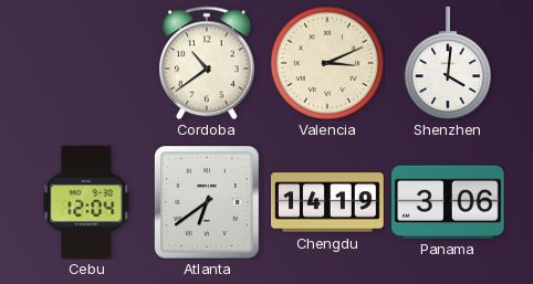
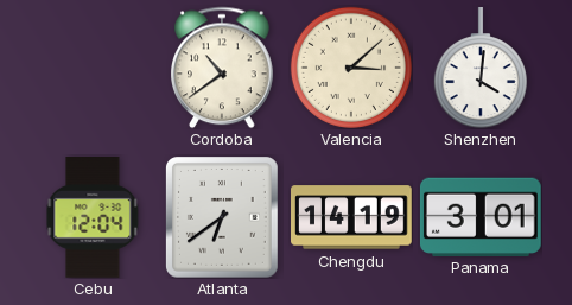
Valencia: 3:11 -> 3:08
Panama: 3:06 -> 3:01
